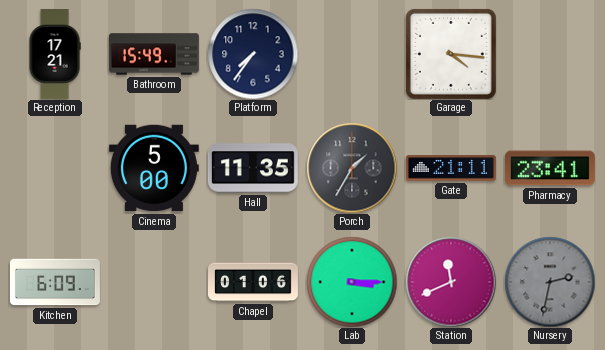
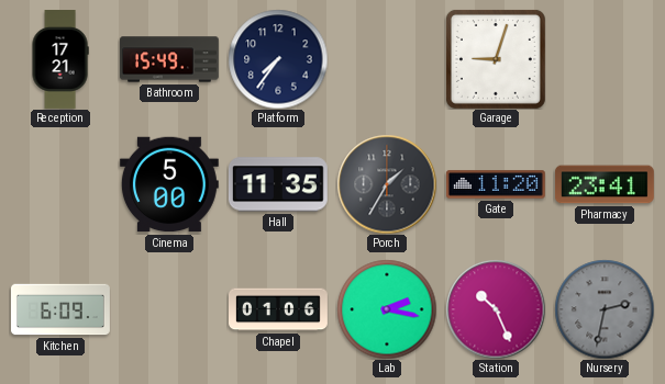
Garage: 4:16 -> 9:03
Gate: 21:11 -> 11:20
Lab: 3:15 -> 2:17
Station: 11:41 -> 10:26
